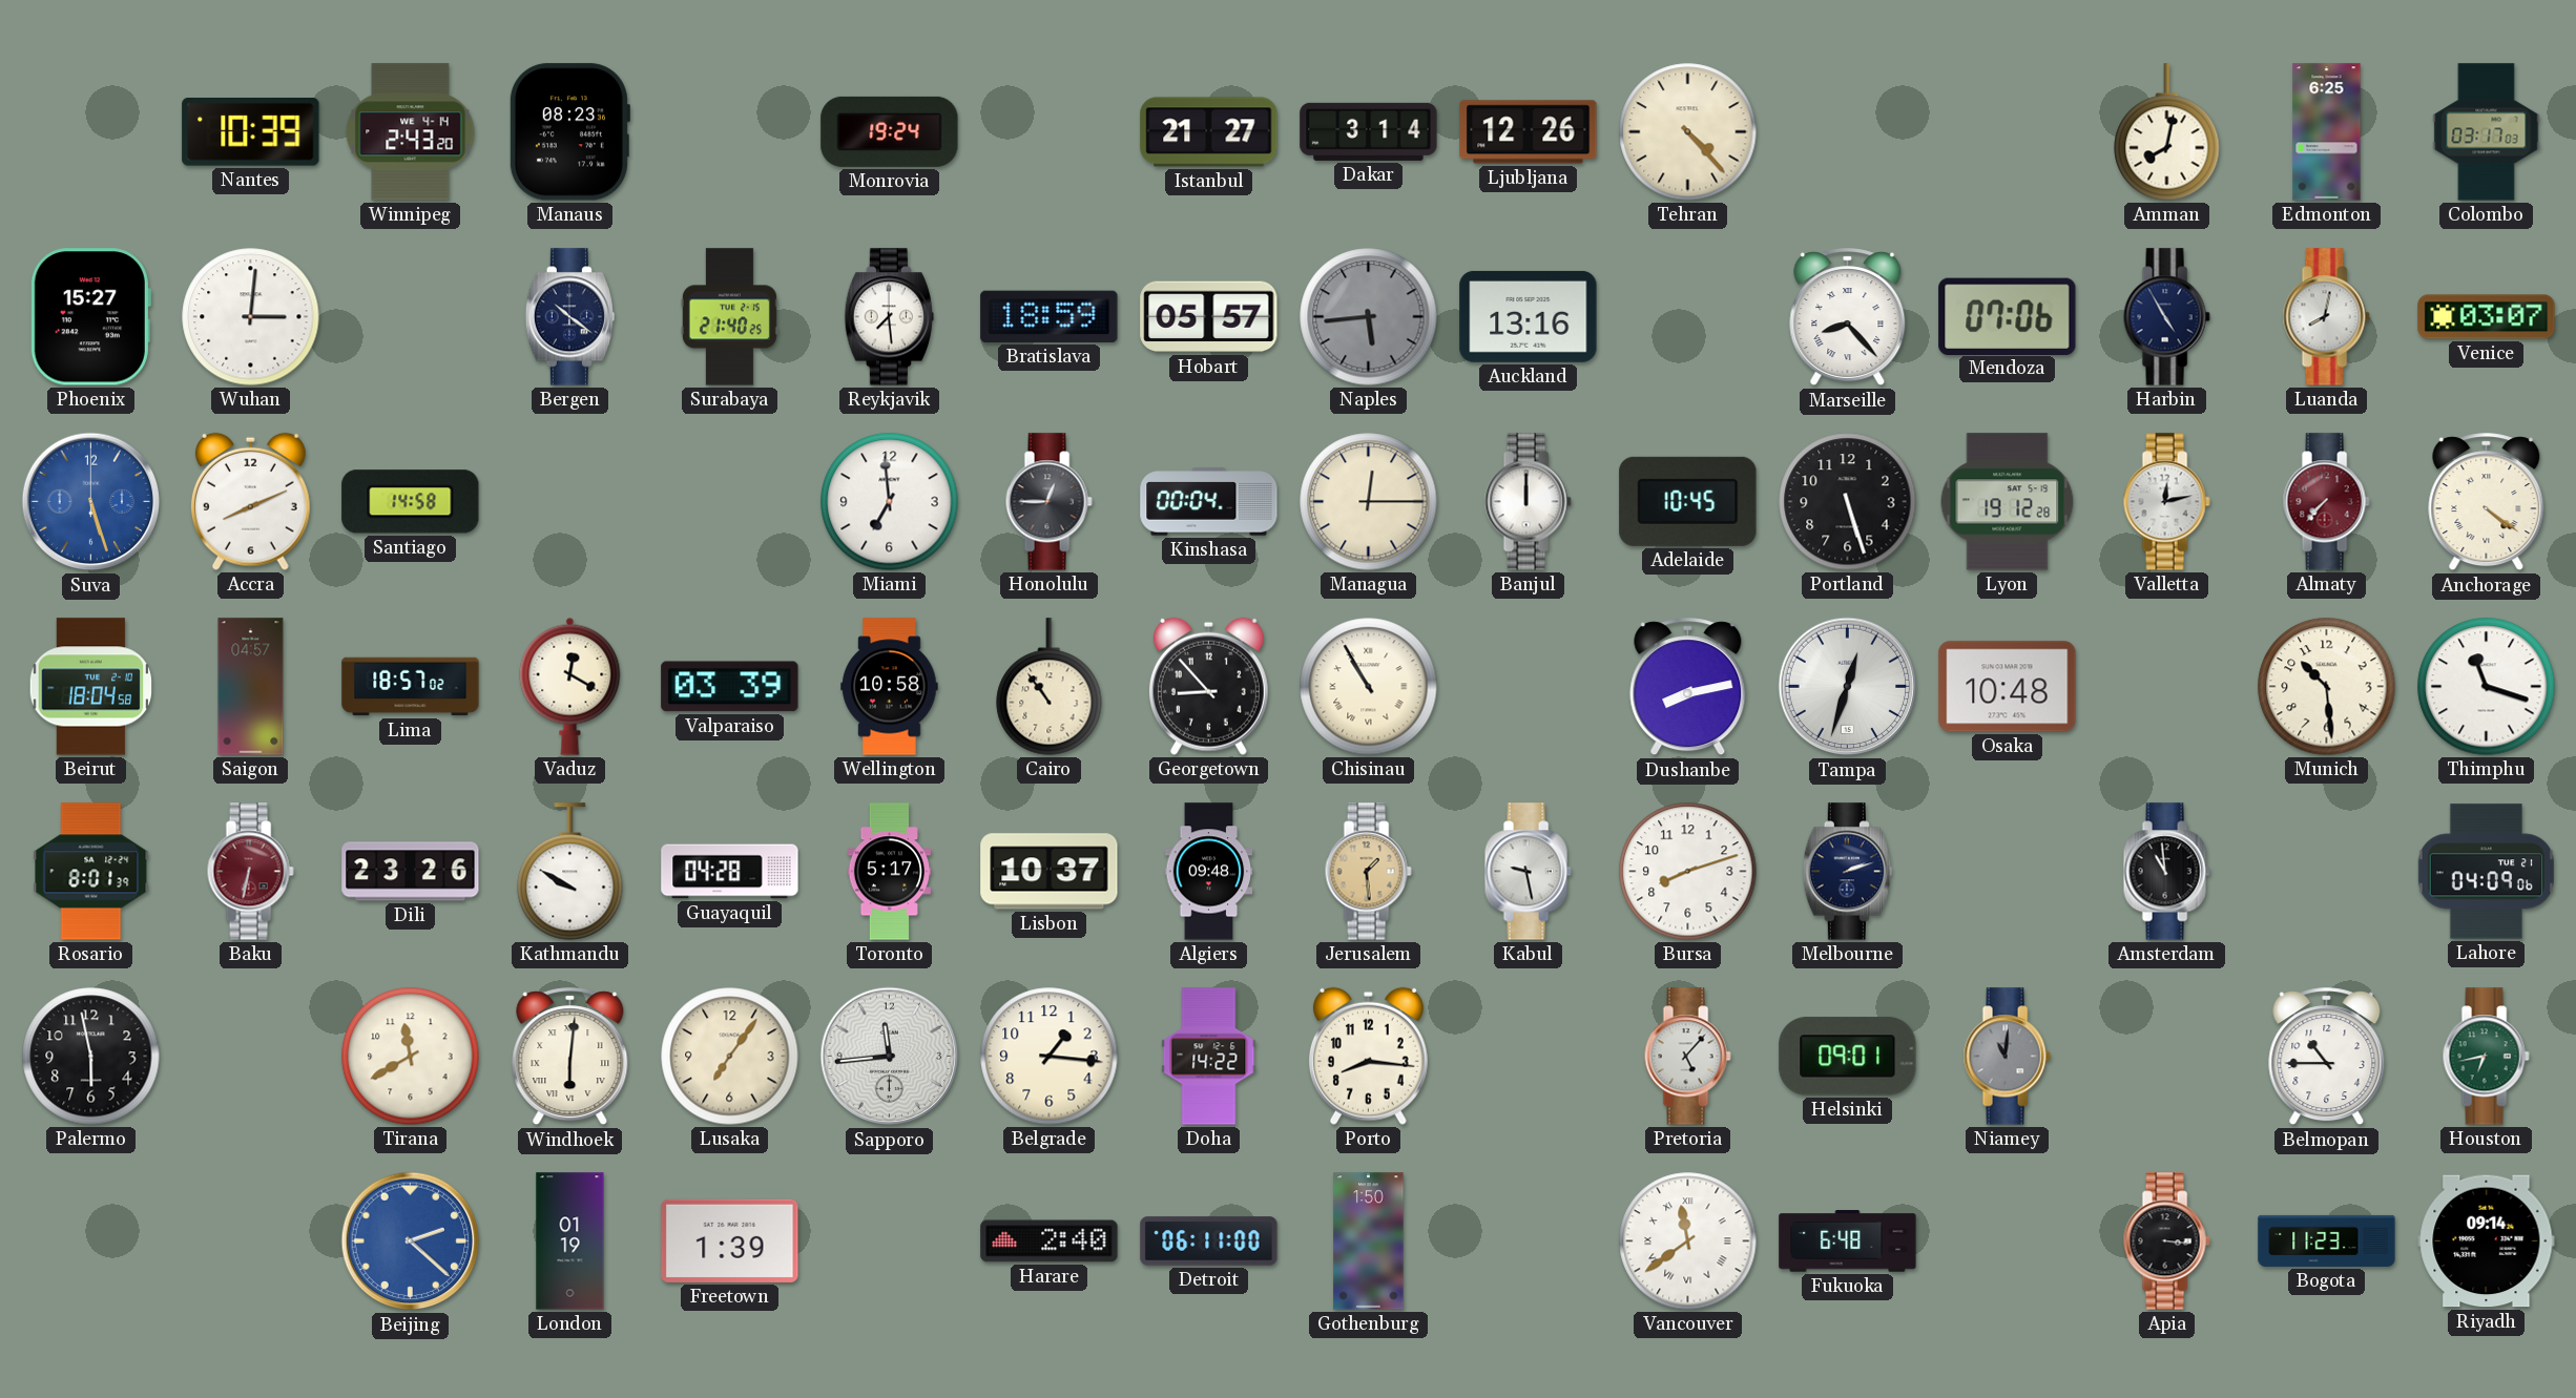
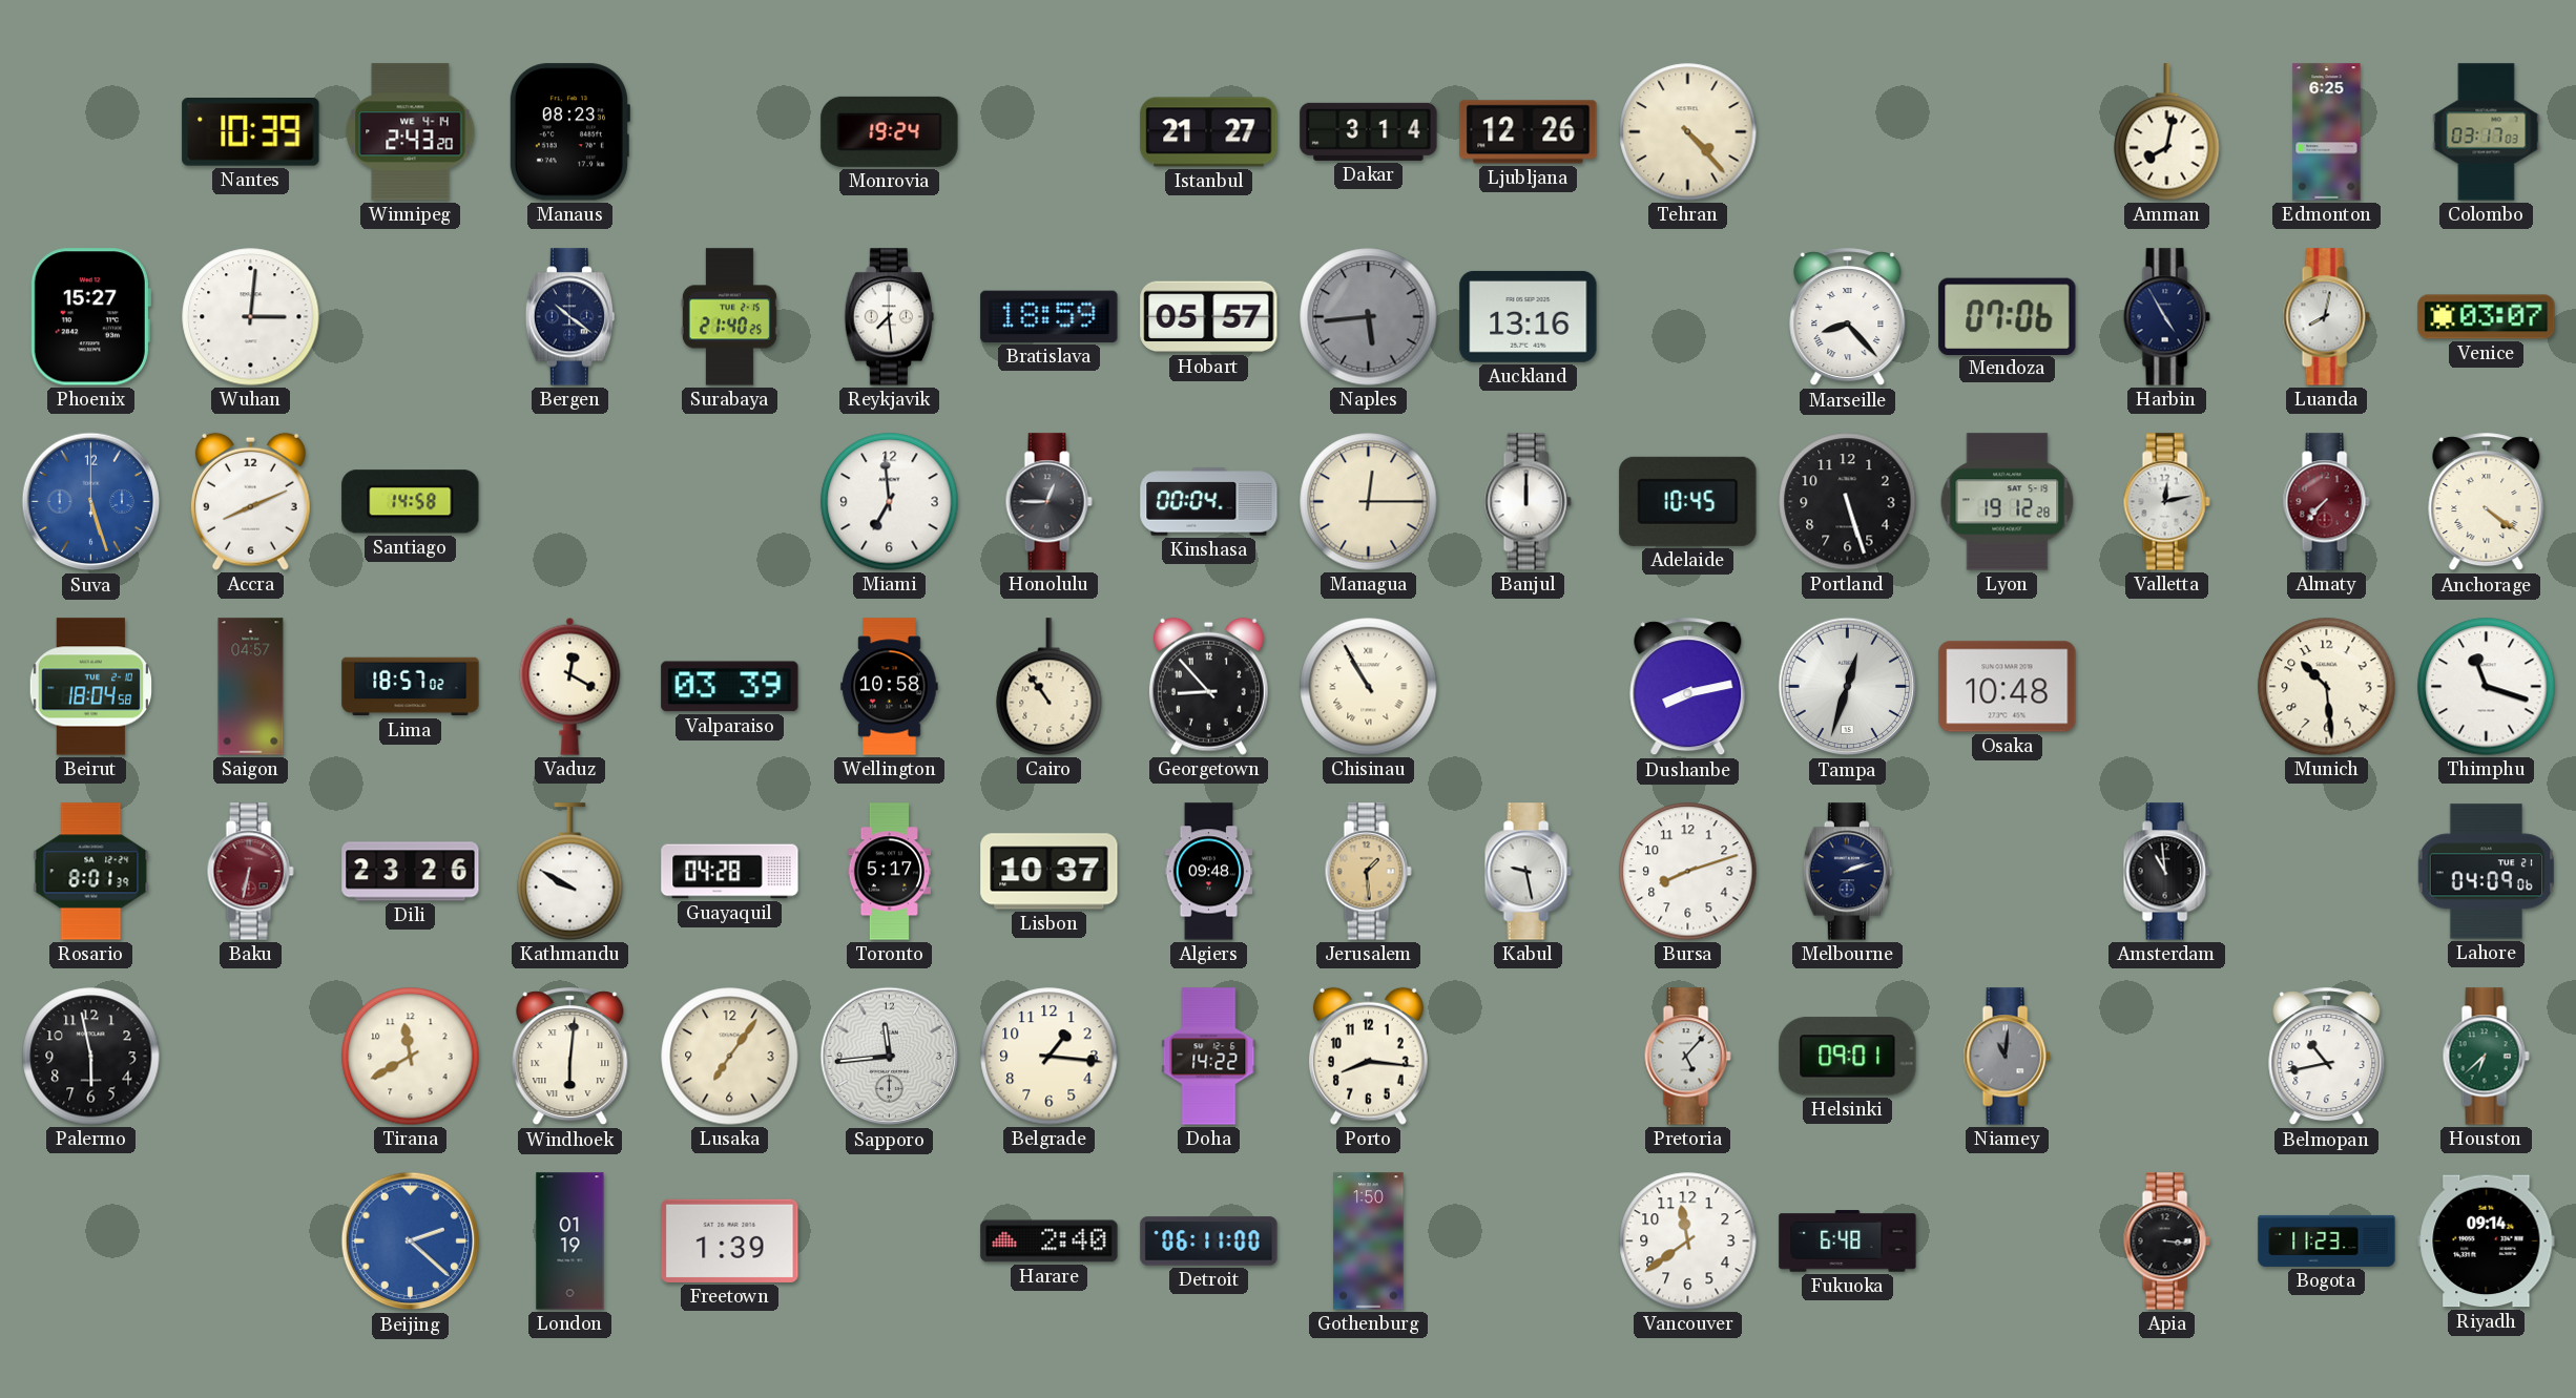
Belmopan: 10:45 -> 10:43
Houston: 6:43 -> 6:38
Vancouver numerals: Roman -> Arabic
